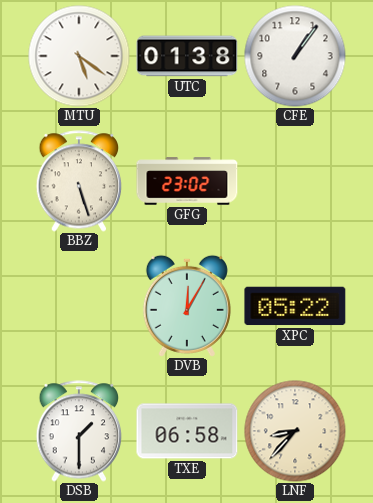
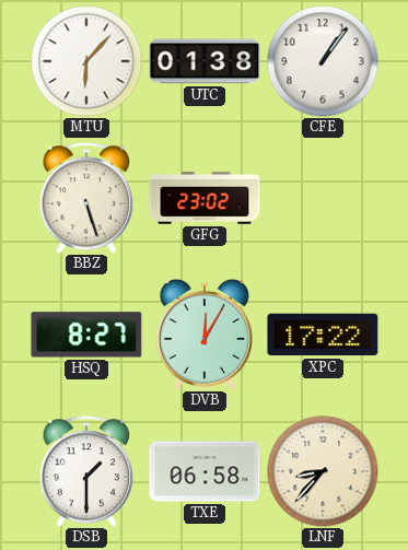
MTU: 5:21 -> 6:07
HSQ: none -> 8:27
XPC: 05:22 -> 17:22
